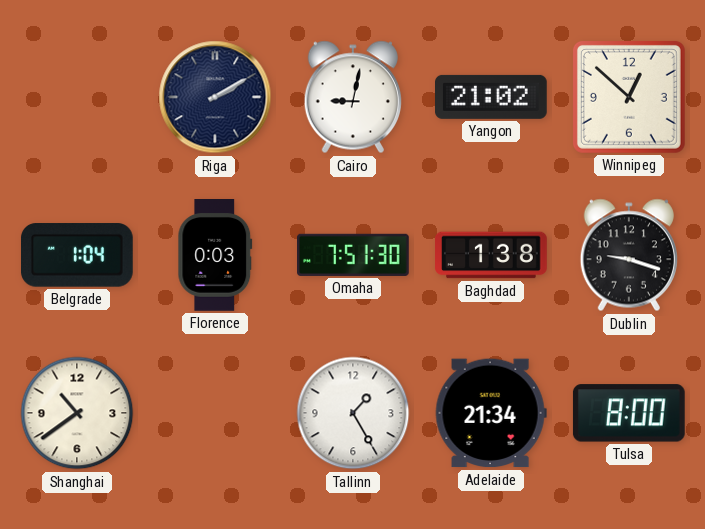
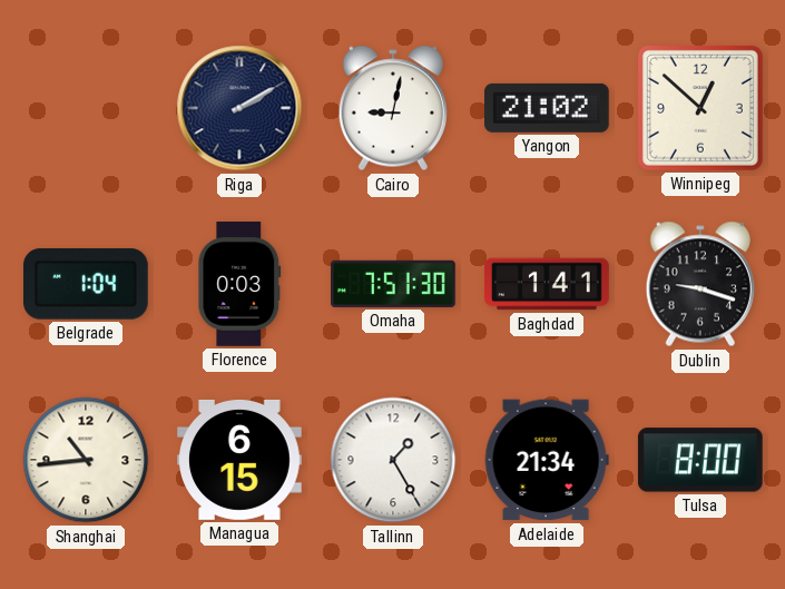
Baghdad: 1:38 -> 1:41
Shanghai: 10:39 -> 10:44
Managua: none -> 6:15
